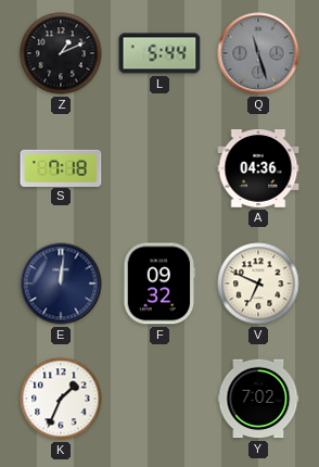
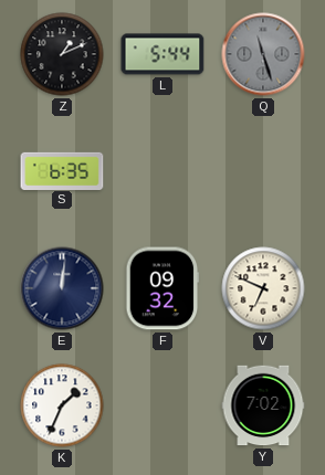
S: 7:18 -> 6:35
A: 04:36 -> none
